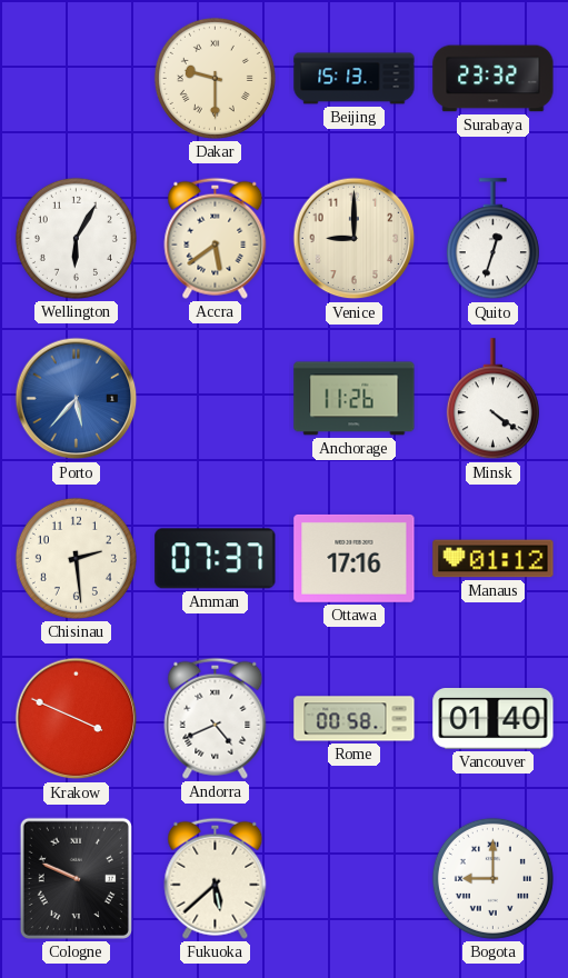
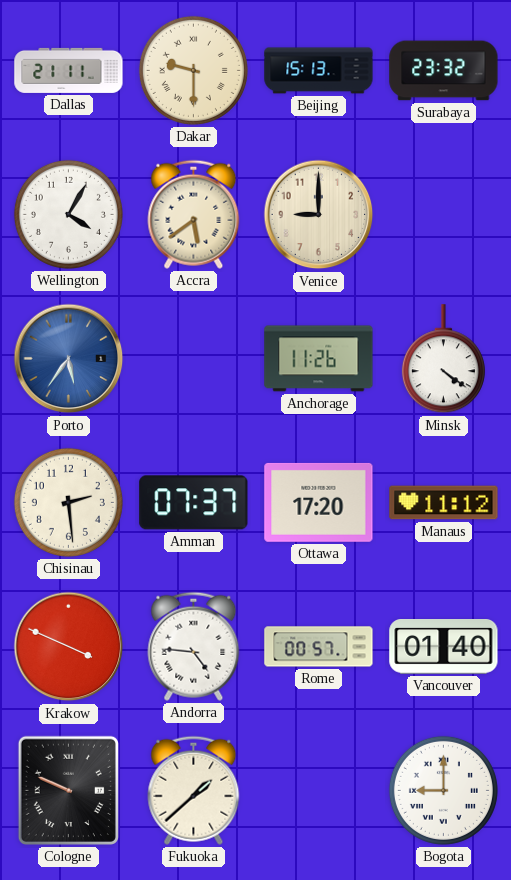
Dallas: none -> 21:11
Wellington: 6:05 -> 4:05
Quito: 12:33 -> none
Porto: 5:37 -> 5:36
Ottawa: 17:16 -> 17:20
Manaus: 01:12 -> 11:12
Andorra: 4:41 -> 4:46
Rome: 00:58 -> 00:57
Fukuoka: 5:38 -> 1:38
